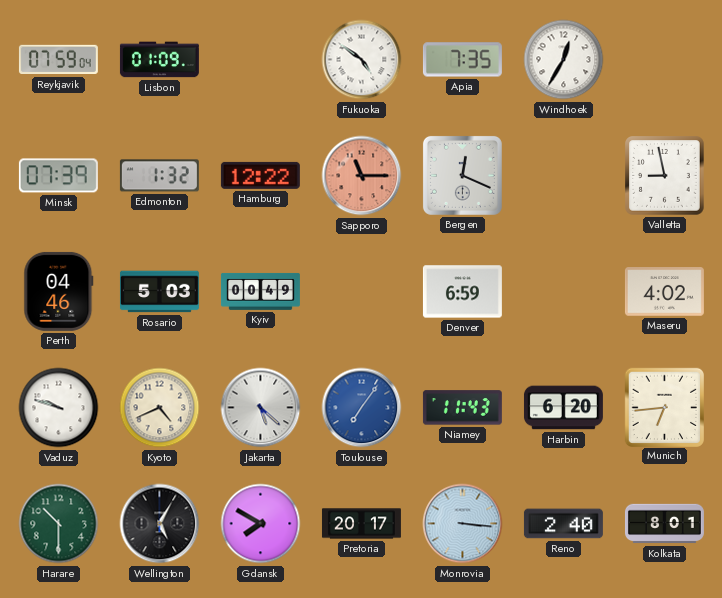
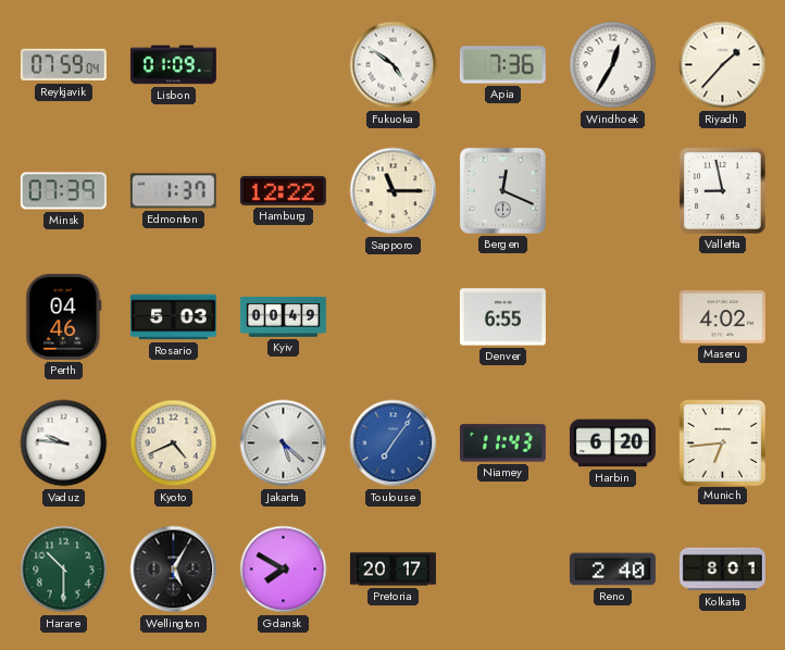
Apia: 7:35 -> 7:36
Riyadh: none -> 1:37
Edmonton: 1:32 -> 1:37
Sapporo dial: salmon -> cream
Denver: 6:59 -> 6:55
Vaduz: 9:48 -> 9:46
Monrovia: 3:16 -> none
